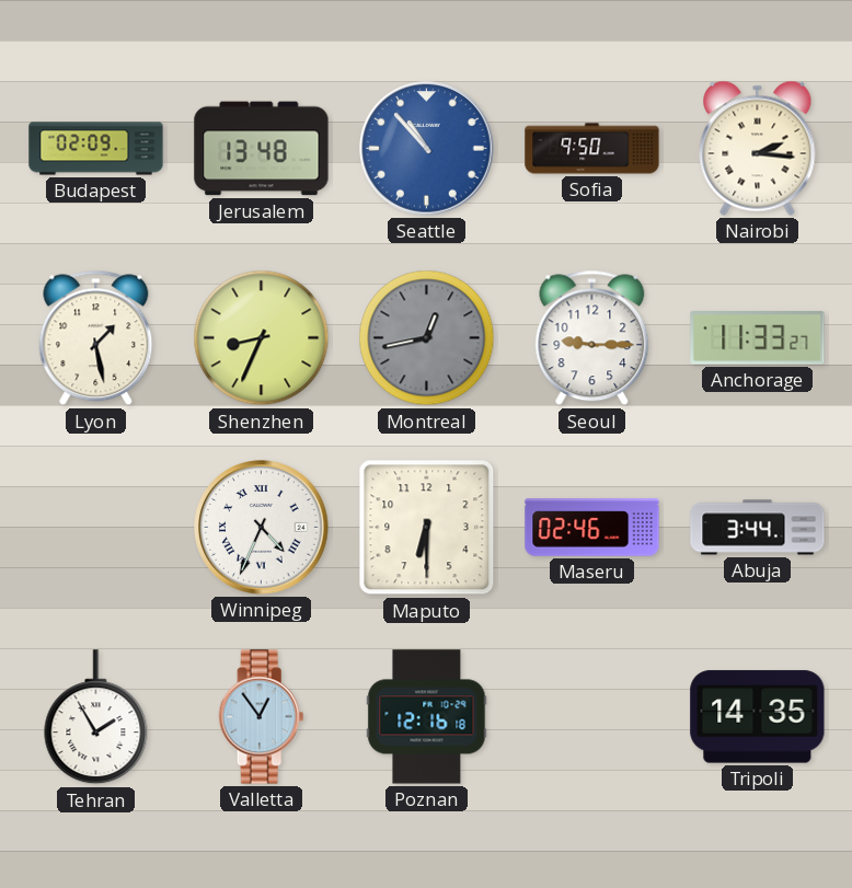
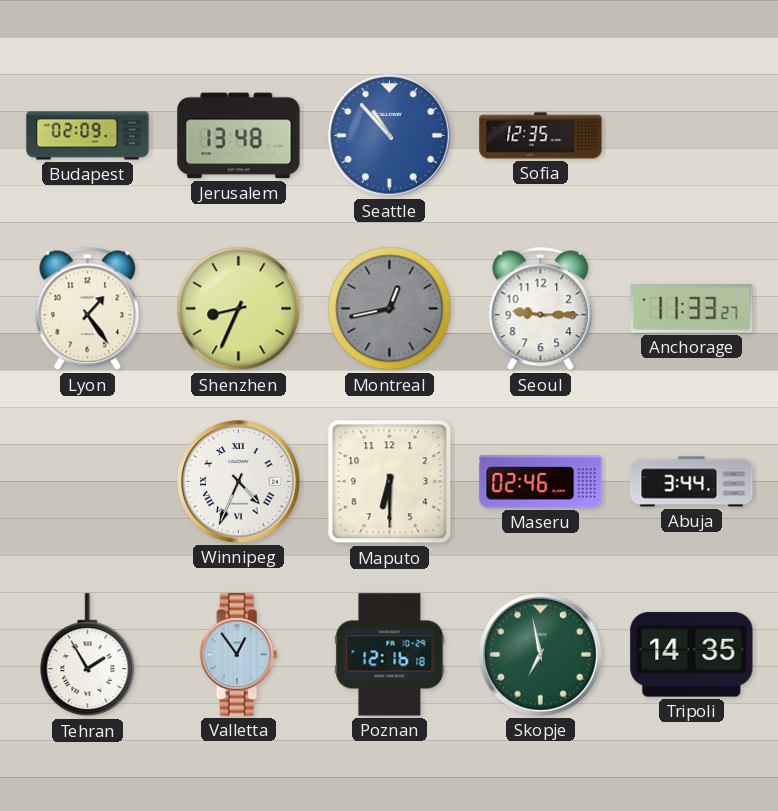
Sofia: 9:50 -> 12:35
Nairobi: 2:16 -> none
Lyon: 1:28 -> 1:24
Skopje: none -> 6:58
